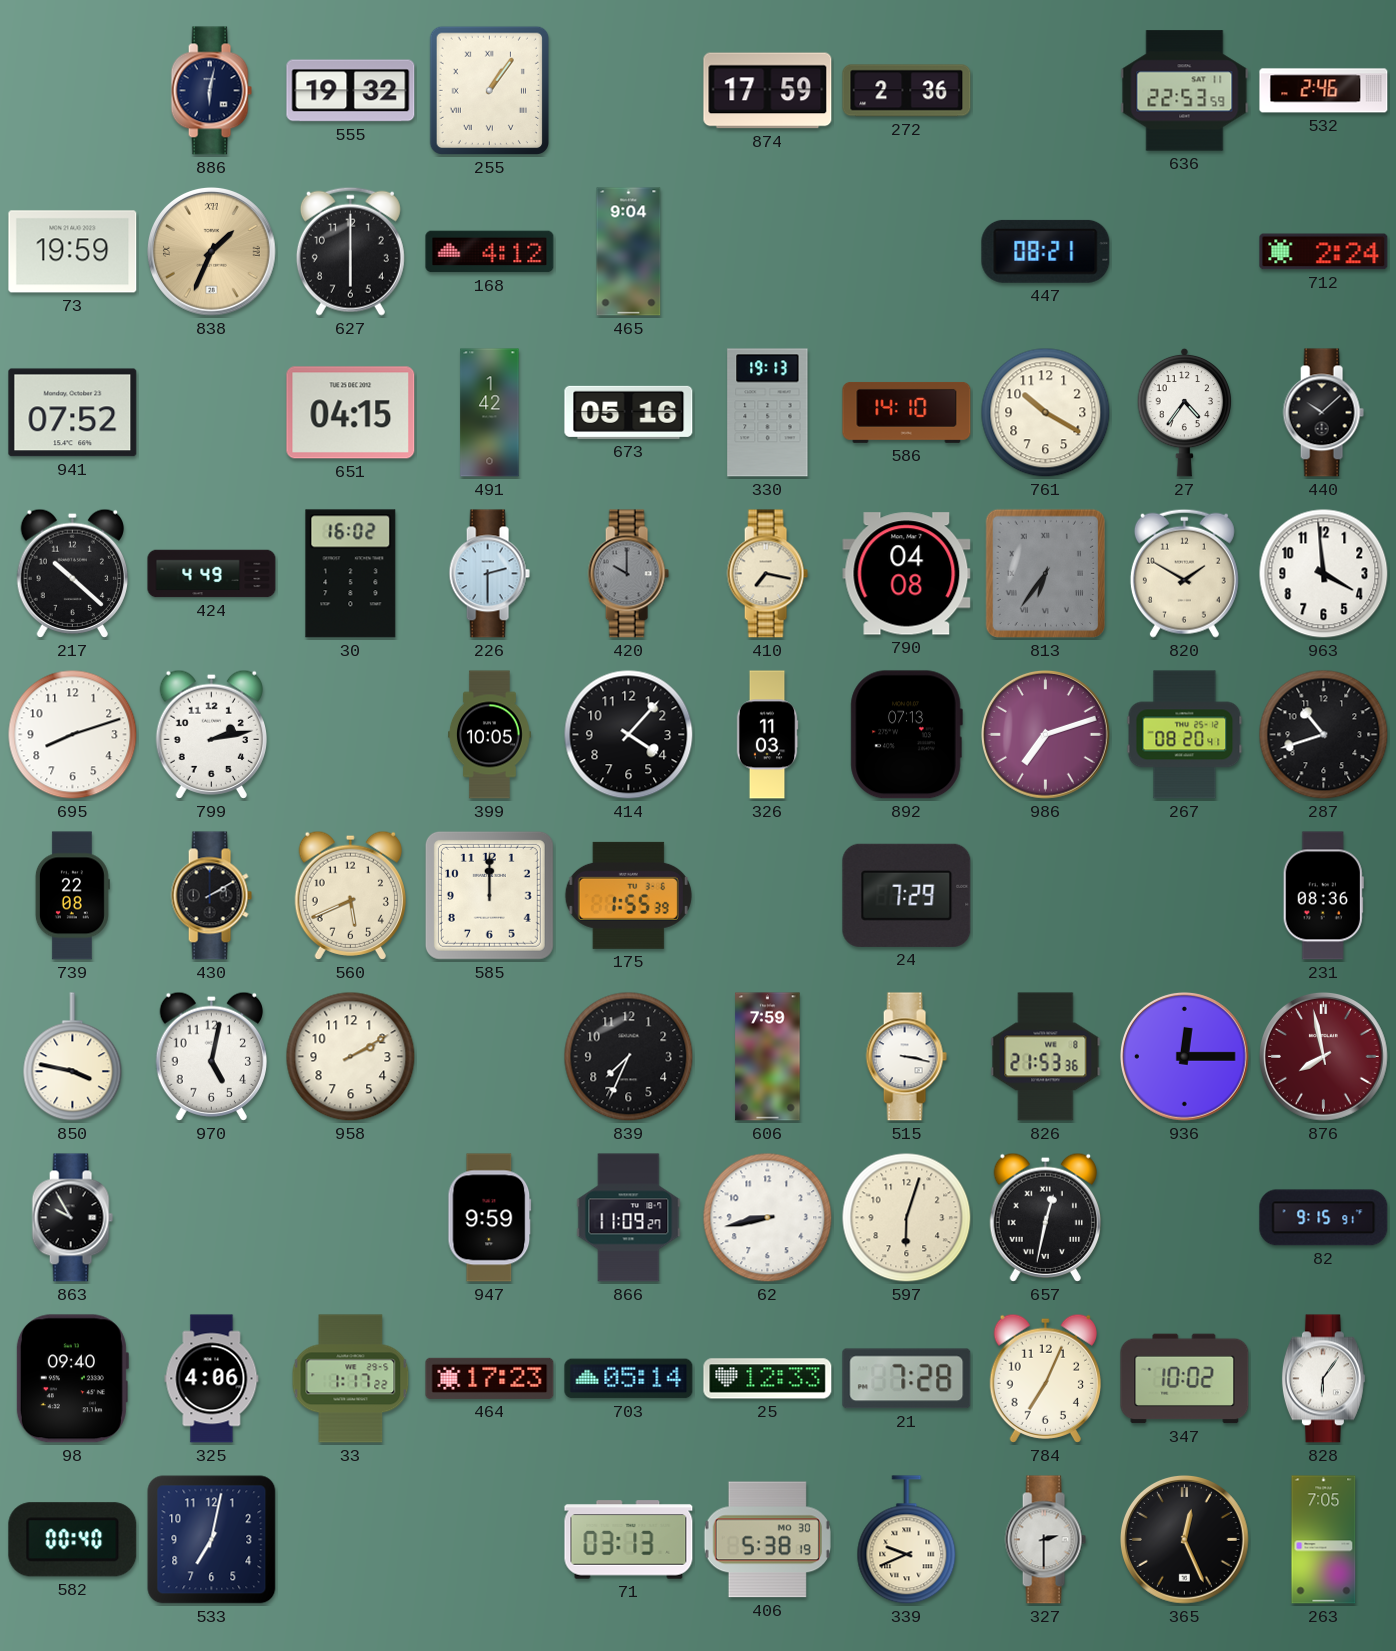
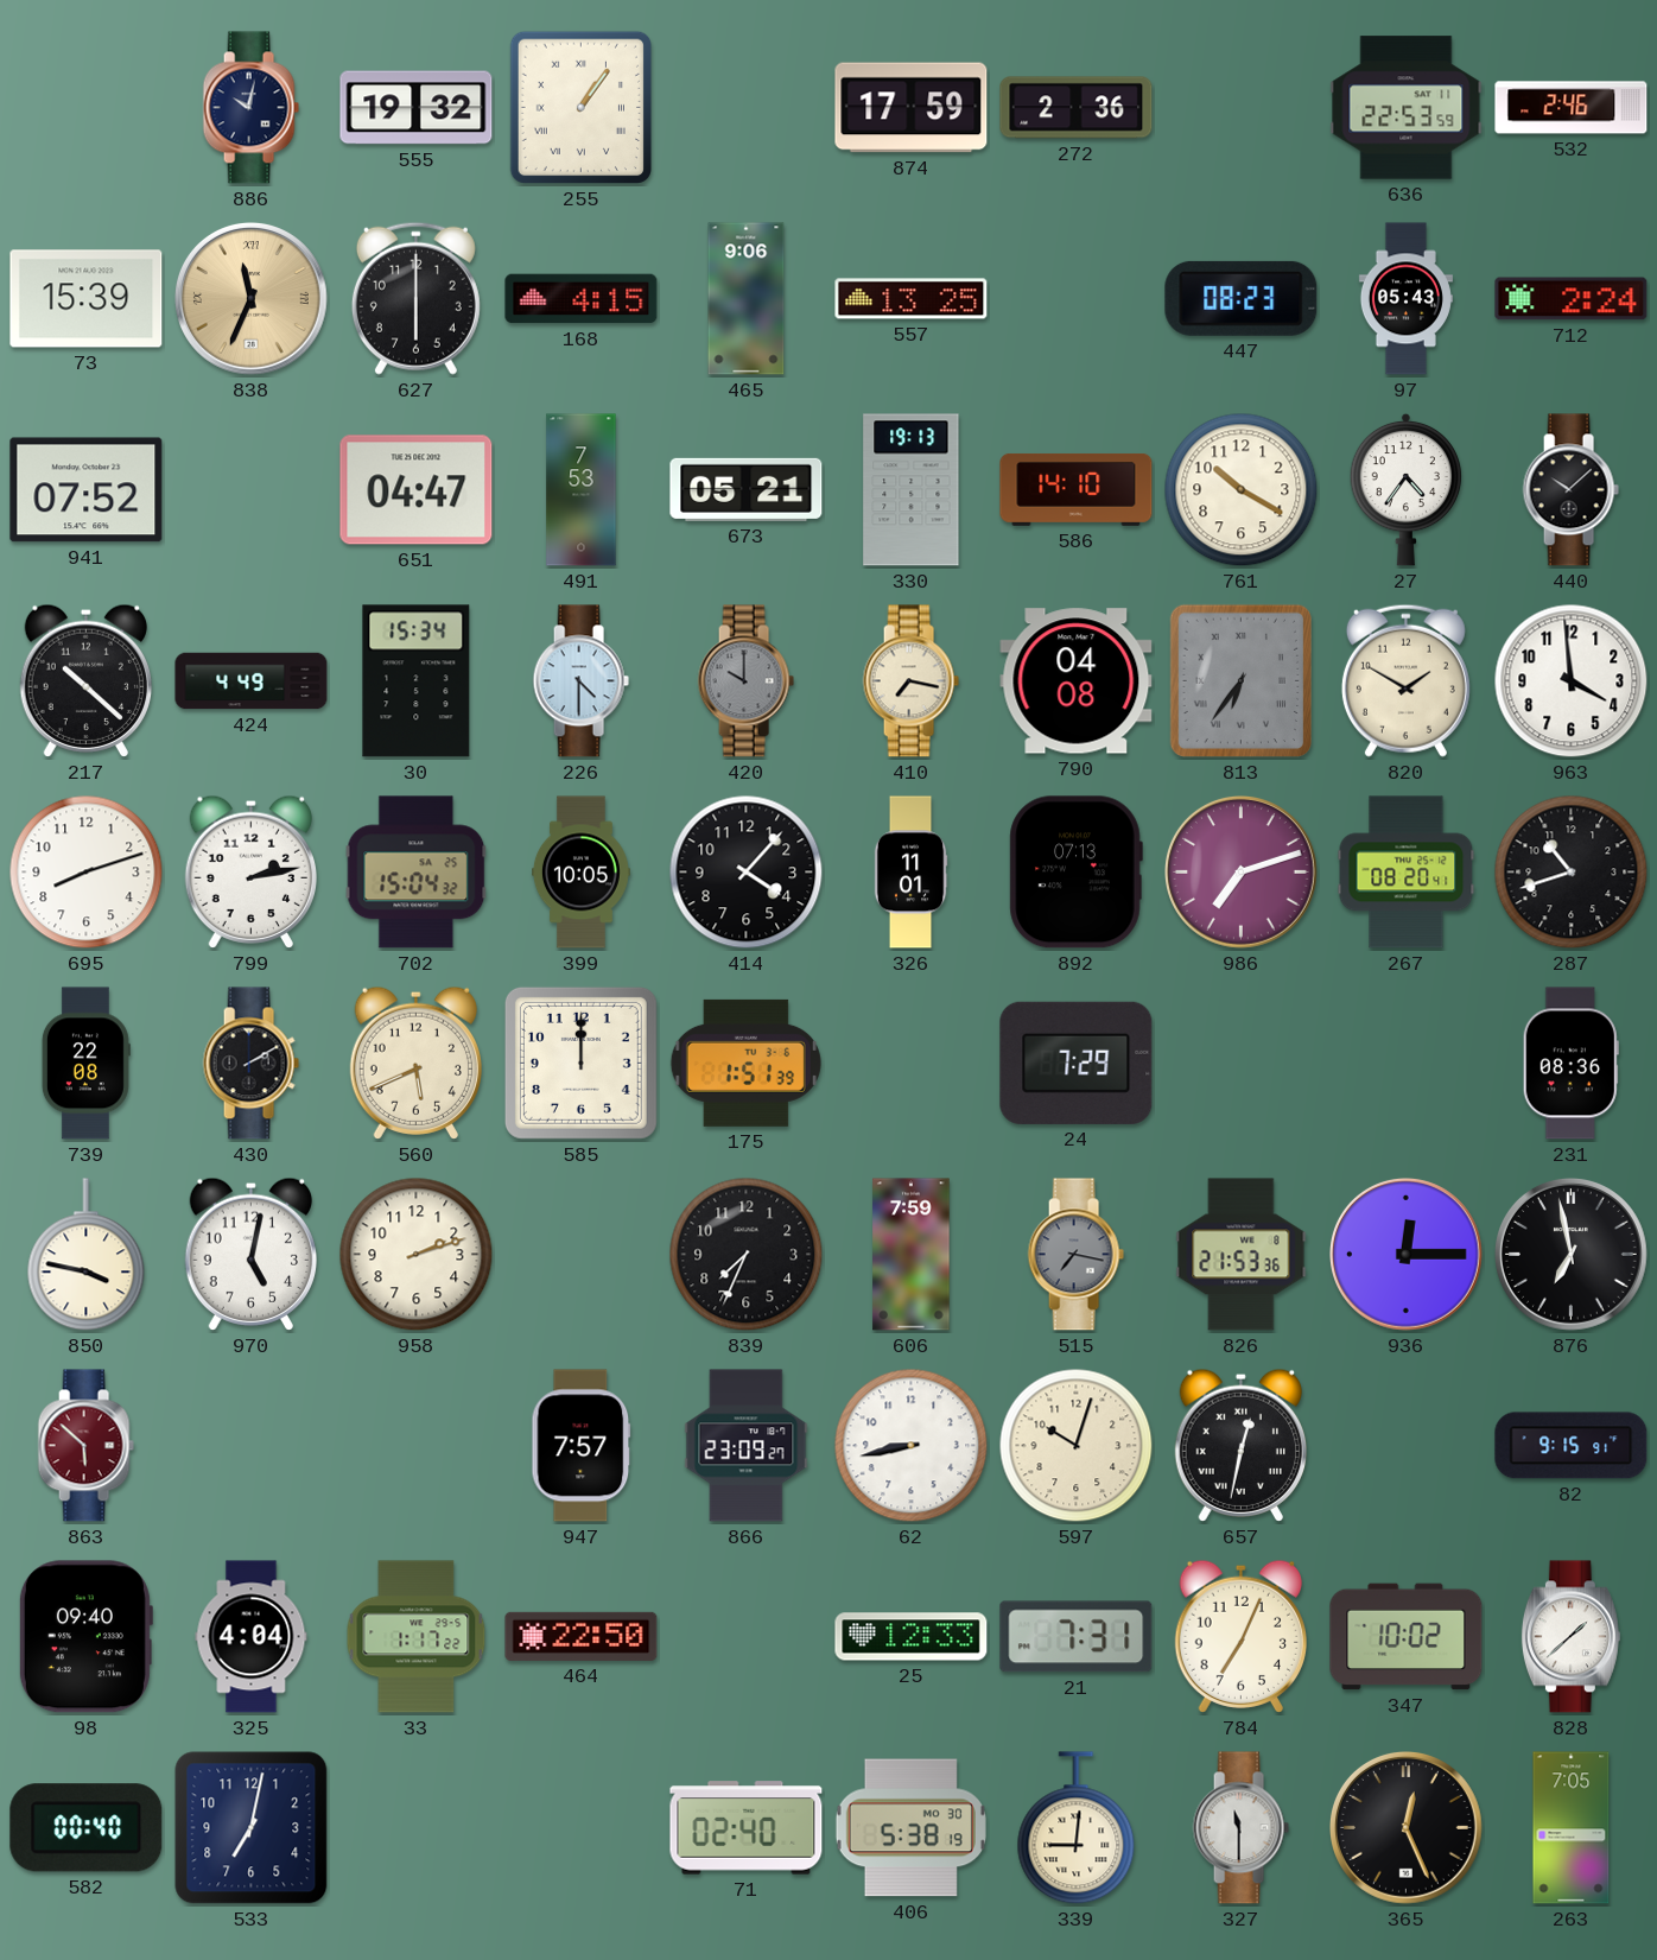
886: 6:02 -> 10:02
73: 19:59 -> 15:39
838: 1:34 -> 11:34
168: 4:12 -> 4:15
465: 9:04 -> 9:06
557: none -> 13:25
447: 08:21 -> 08:23
97: none -> 05:43
651: 04:15 -> 04:47
491: 1:42 -> 7:53
673: 05:16 -> 05:21
30: 16:02 -> 15:34
226: 2:30 -> 4:30
702: none -> 15:04
326: 11:03 -> 11:01
175: 1:55 -> 1:51
958: 2:10 -> 2:12
515: 3:17 -> 7:17
515 dial: white -> grey
876: 7:58 -> 6:58
876 dial: burgundy -> black
863: 9:55 -> 5:52
863 dial: black -> burgundy
947: 9:59 -> 7:57
866: 11:09 -> 23:09
597: 6:03 -> 10:03
325: 4:06 -> 4:04
464: 17:23 -> 22:50
703: 05:14 -> none
21: 7:28 -> 7:31
828: 6:06 -> 1:38
71: 03:13 -> 02:40
339: 9:41 -> 9:01
327: 2:30 -> 11:30
